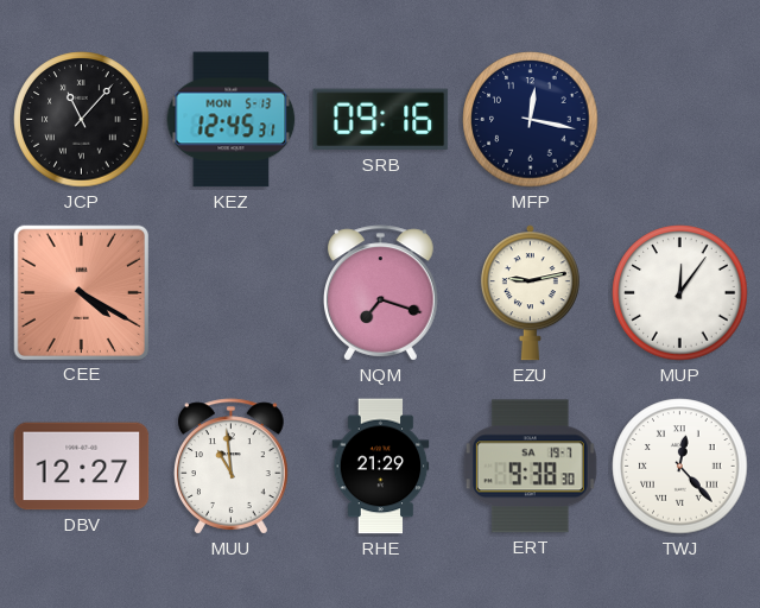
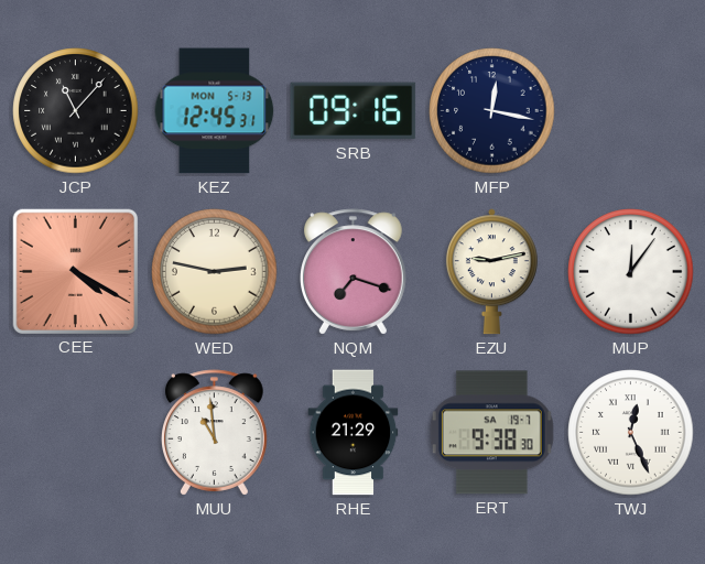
WED: none -> 2:47
DBV: 12:27 -> none
TWJ: 12:23 -> 12:26
